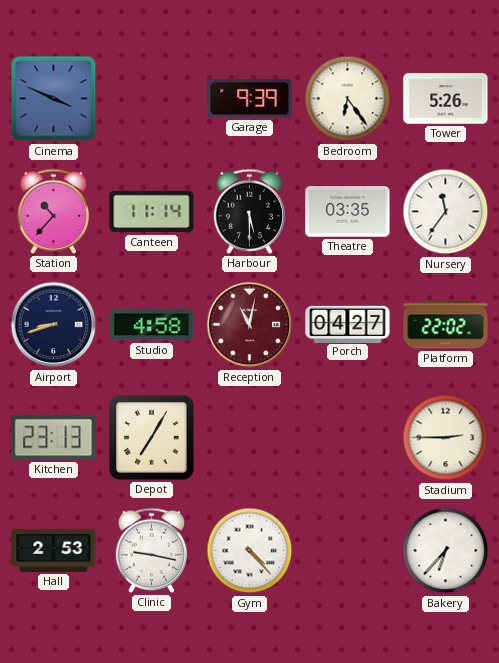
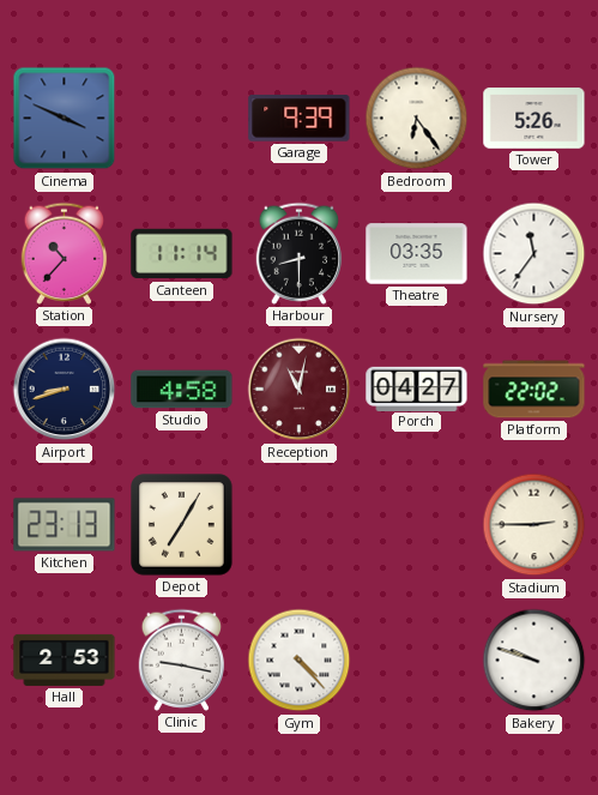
Harbour: 5:30 -> 8:30
Bakery: 6:37 -> 9:48
